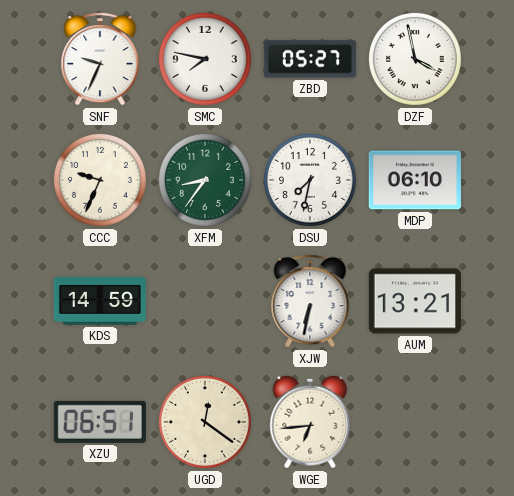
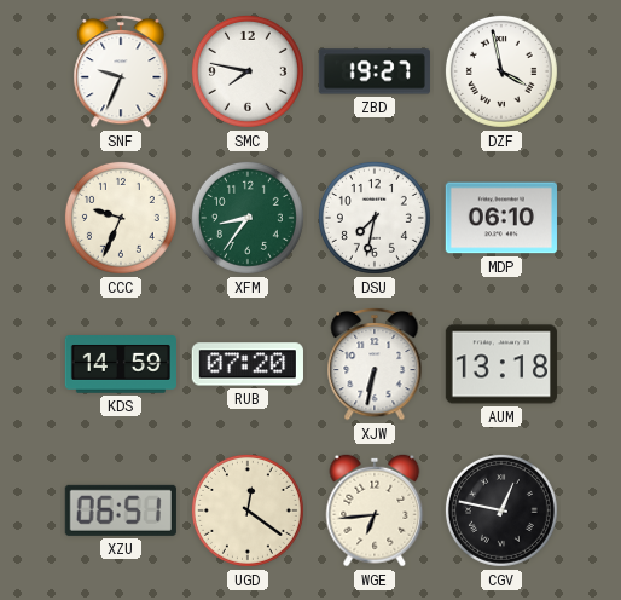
ZBD: 05:27 -> 19:27
RUB: none -> 07:20
AUM: 13:21 -> 13:18
CGV: none -> 12:47
